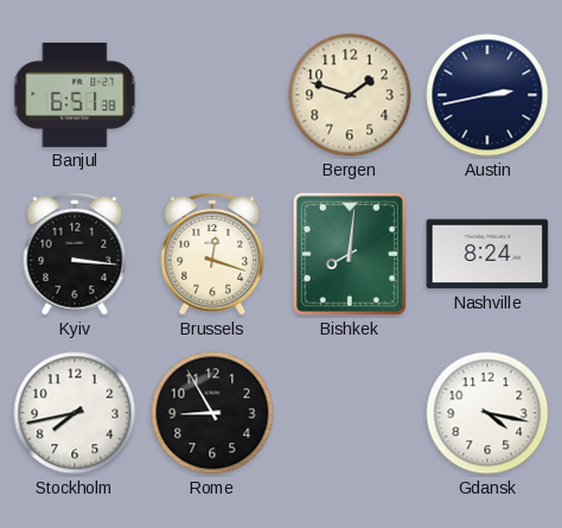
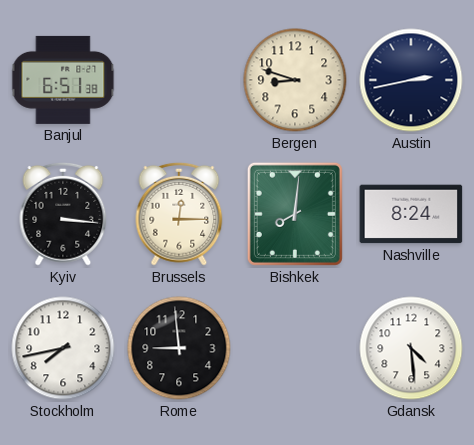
Bergen: 1:48 -> 8:48
Brussels: 12:18 -> 12:15
Rome: 8:55 -> 8:59
Gdansk: 4:17 -> 4:29
